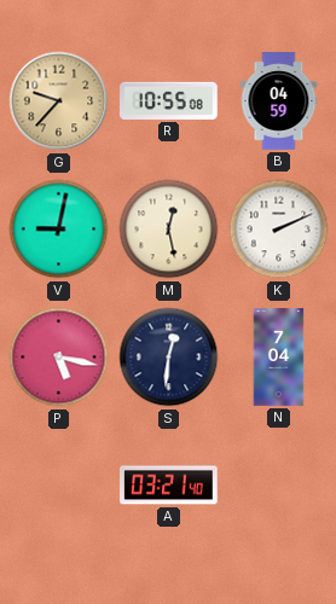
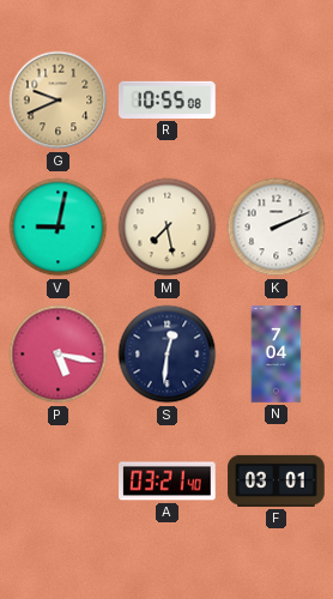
G: 9:37 -> 9:41
B: 04:59 -> none
M: 12:28 -> 7:28
F: none -> 03:01
